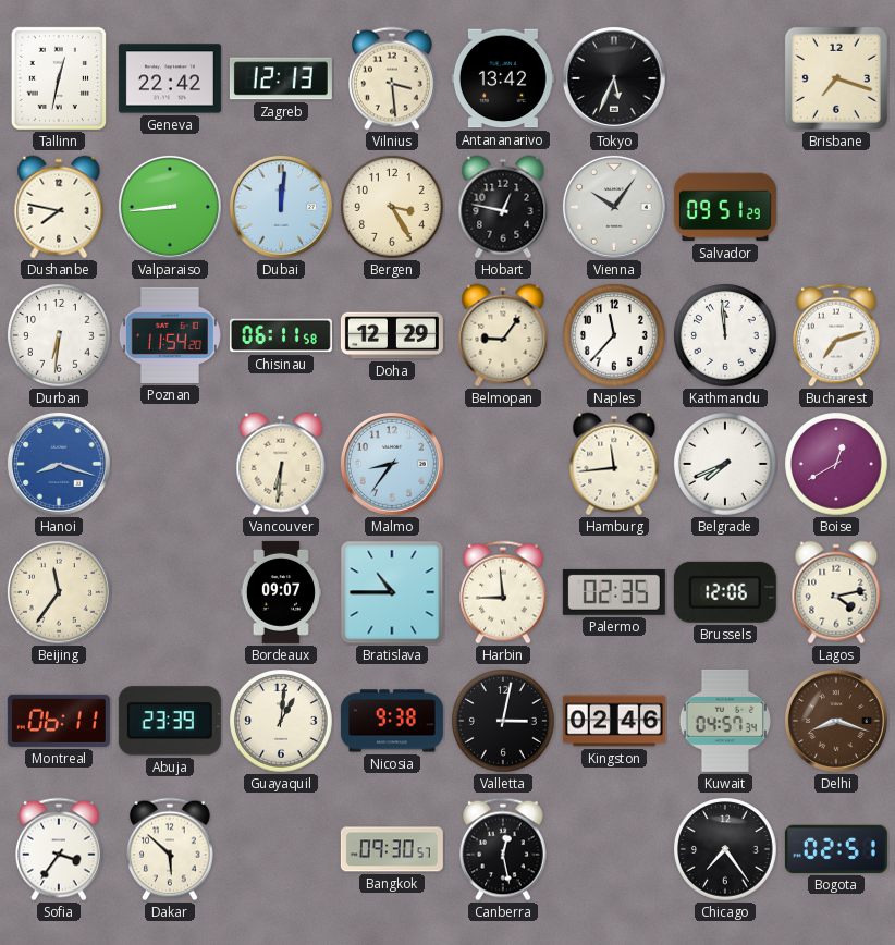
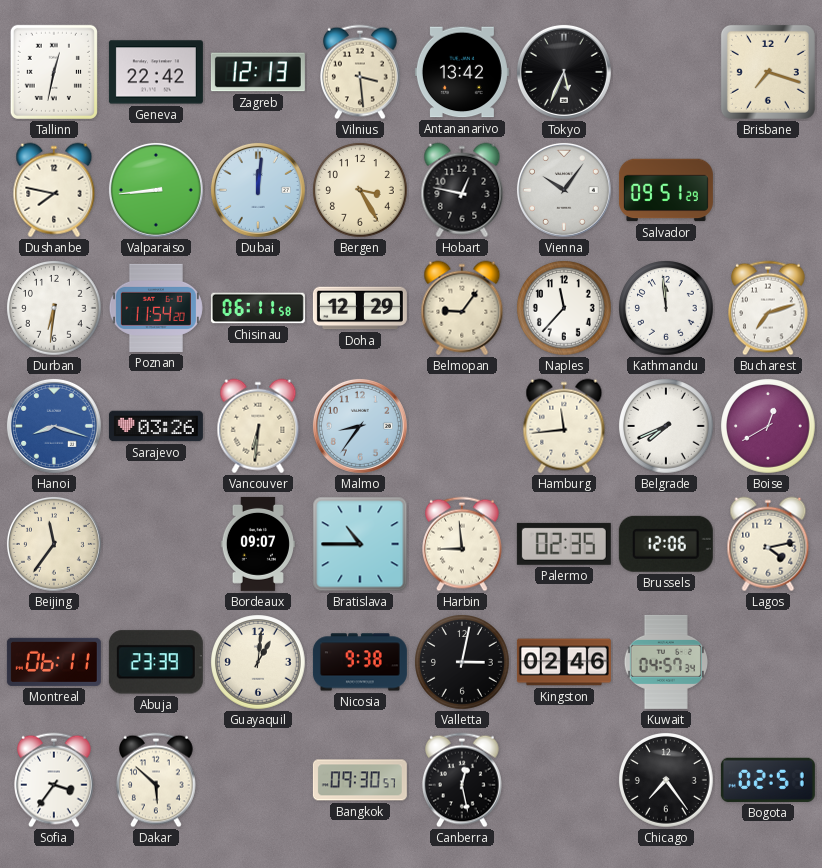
Sarajevo: none -> 03:26
Delhi: 8:18 -> none
